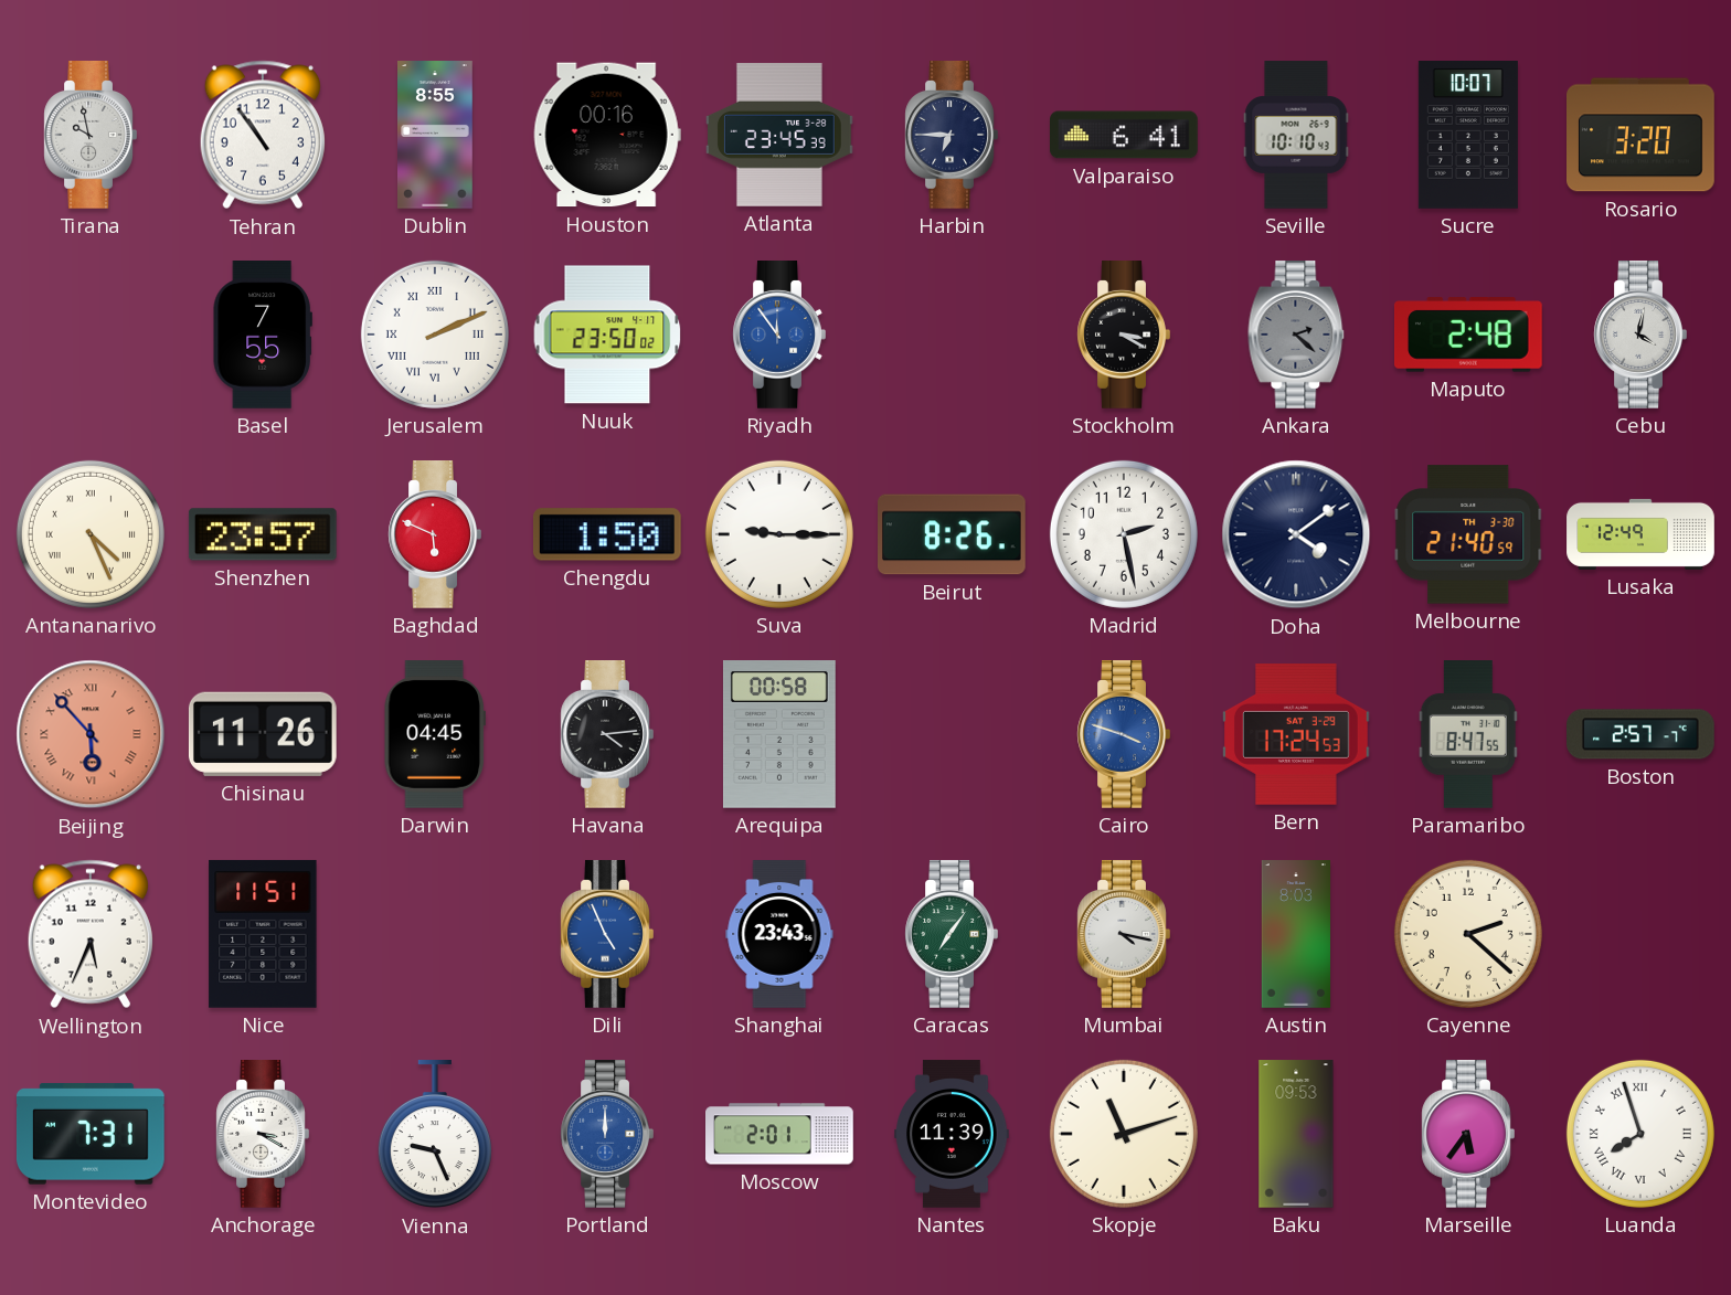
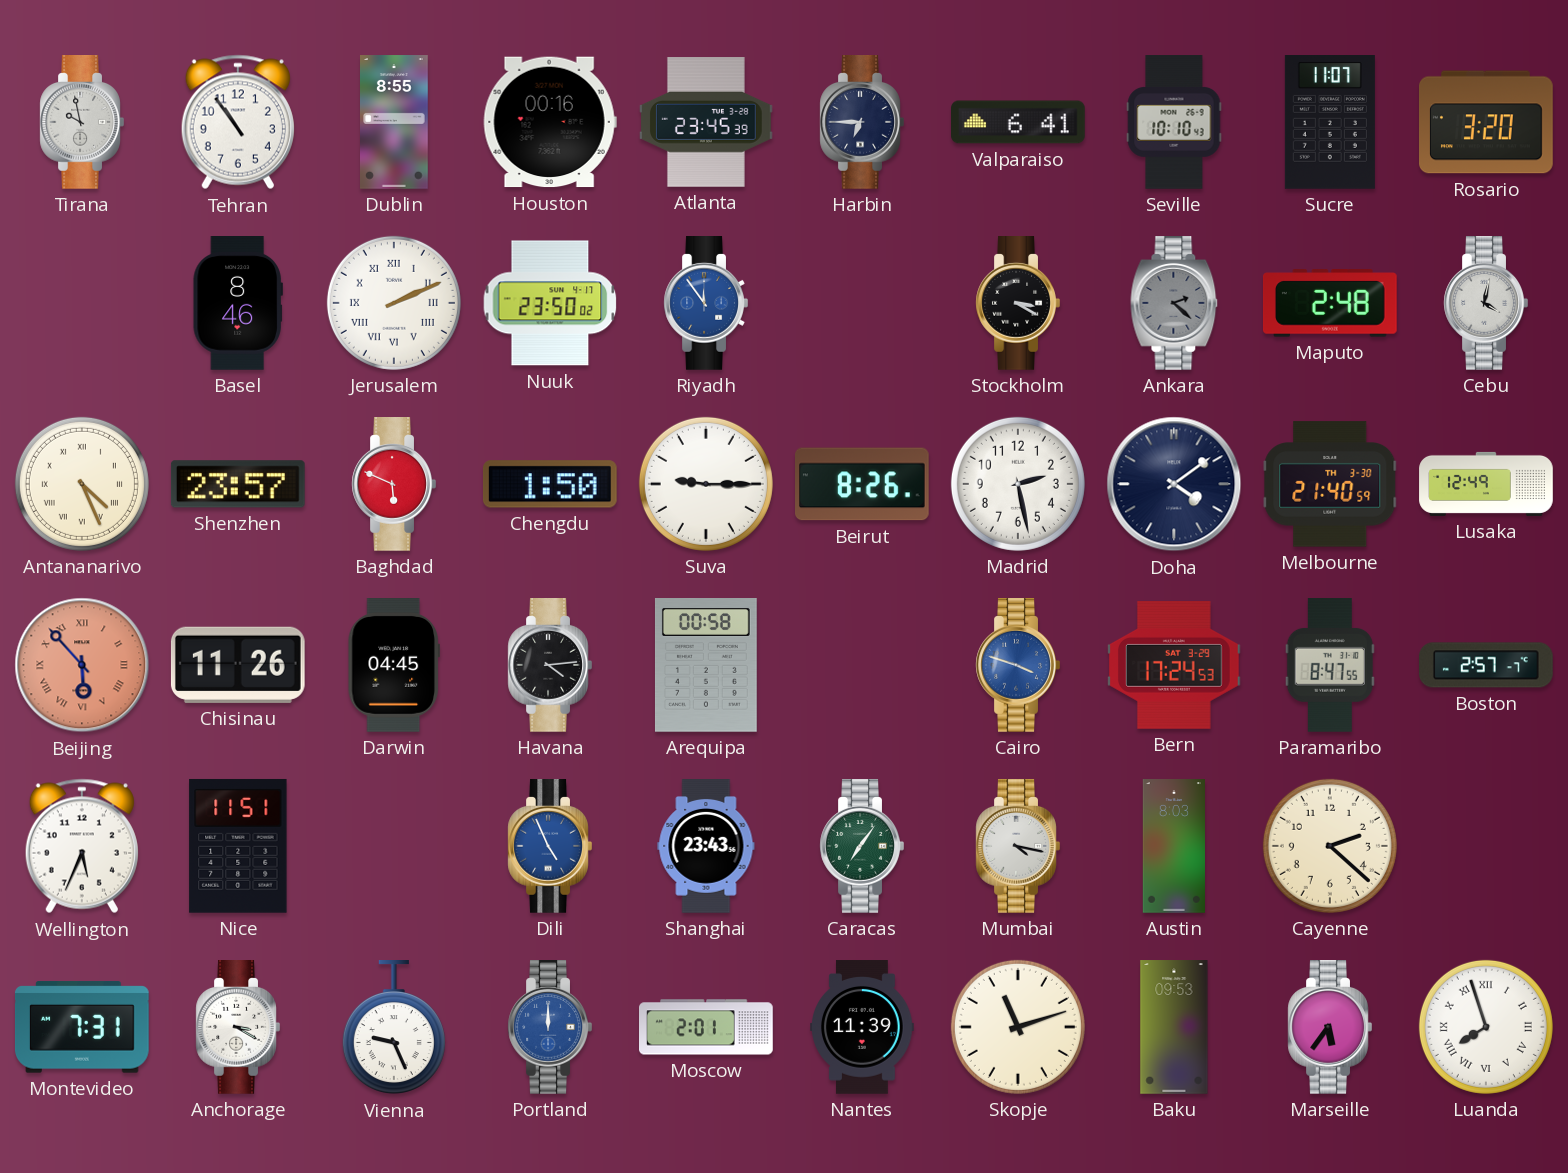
Sucre: 10:07 -> 11:07
Basel: 7:55 -> 8:46
